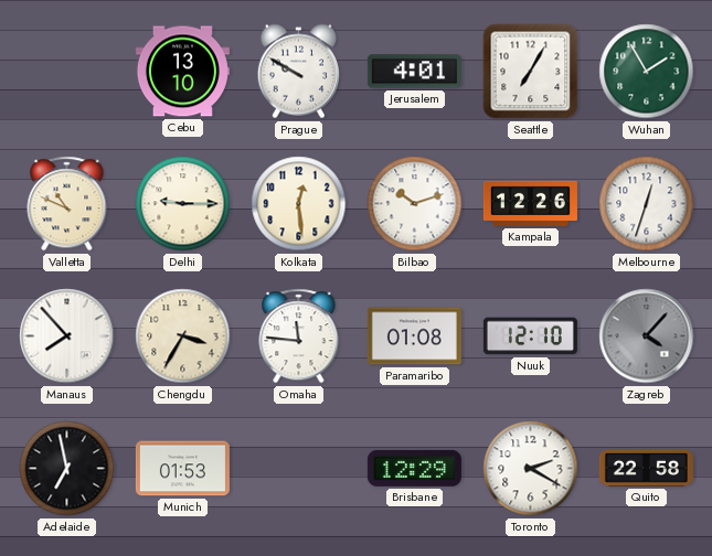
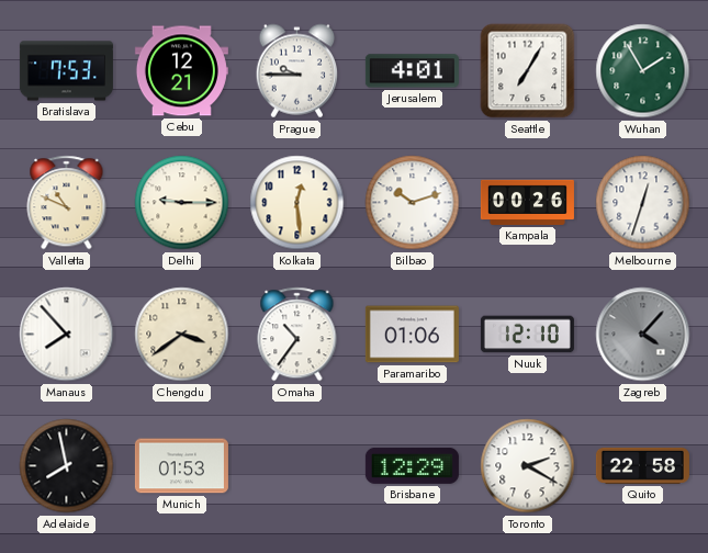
Bratislava: none -> 7:53
Cebu: 13:10 -> 12:21
Prague: 9:50 -> 9:45
Kampala: 12:26 -> 00:26
Chengdu: 3:35 -> 3:39
Omaha: 11:46 -> 10:36
Paramaribo: 01:08 -> 01:06
Adelaide: 6:58 -> 7:58
